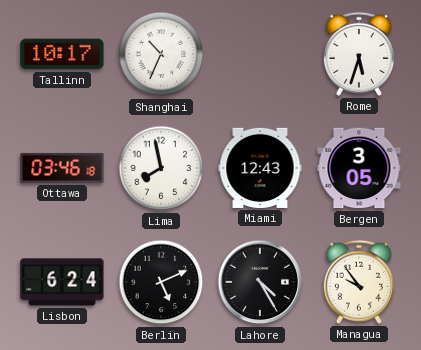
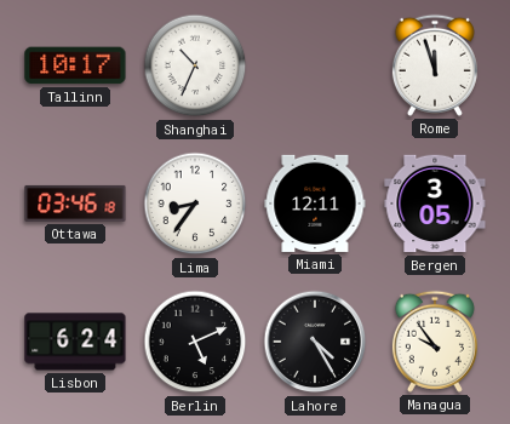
Rome: 5:33 -> 11:57
Lima: 7:58 -> 8:36
Miami: 12:43 -> 12:11
